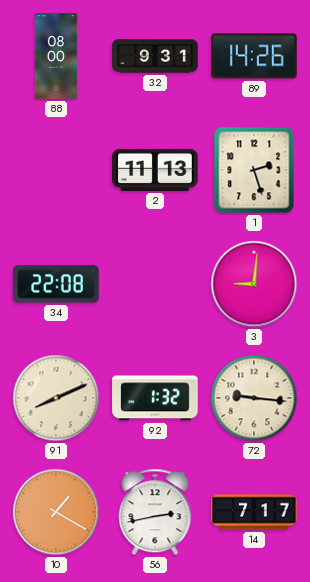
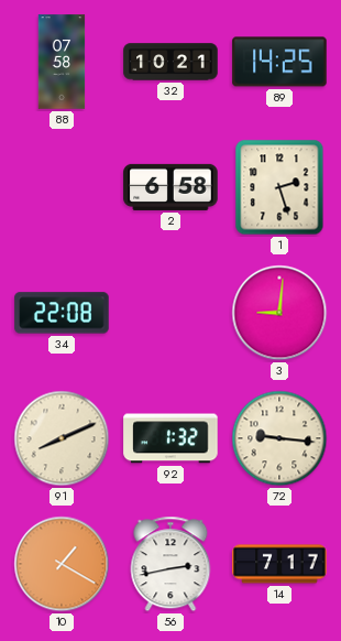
88: 08:00 -> 07:58
32: 9:31 -> 10:21
89: 14:26 -> 14:25
2: 11:13 -> 6:58
